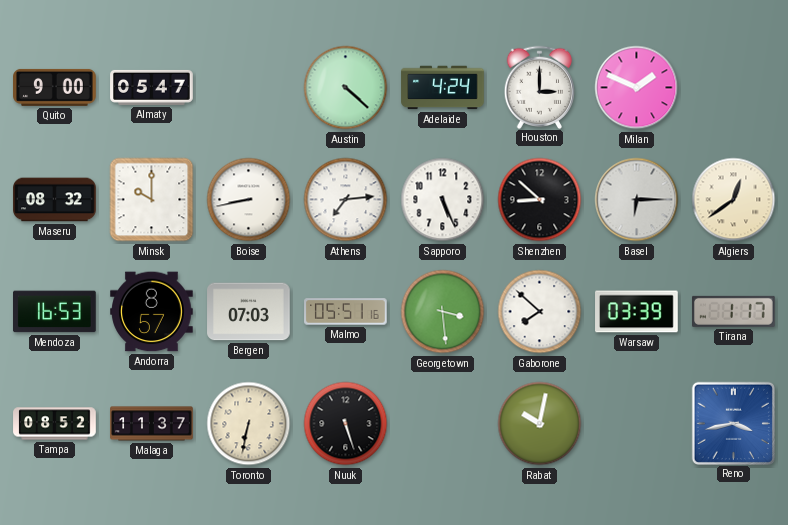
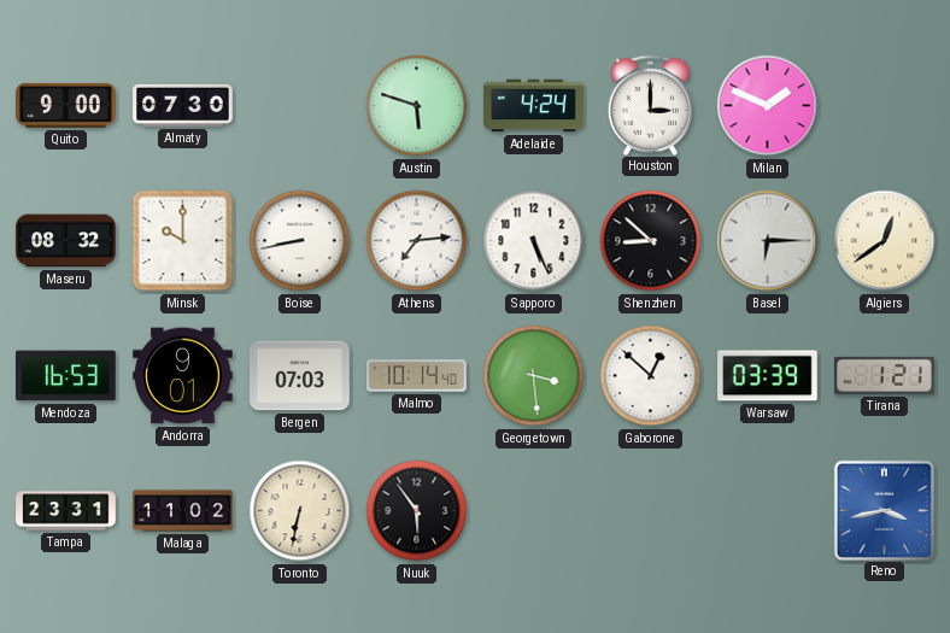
Almaty: 05:47 -> 07:30
Austin: 4:22 -> 5:48
Andorra: 8:57 -> 9:01
Malmo: 05:51 -> 10:14
Gaborone: 7:52 -> 12:52
Tirana: 1:17 -> 1:21
Tampa: 08:52 -> 23:31
Malaga: 11:37 -> 11:02
Nuuk: 5:27 -> 5:54
Rabat: 10:02 -> none
